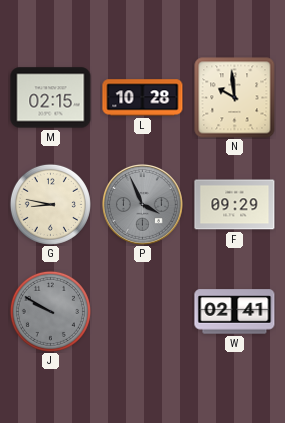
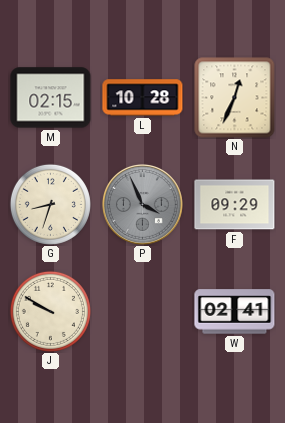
N: 9:59 -> 12:34
G: 8:47 -> 8:33
J dial: grey -> cream
